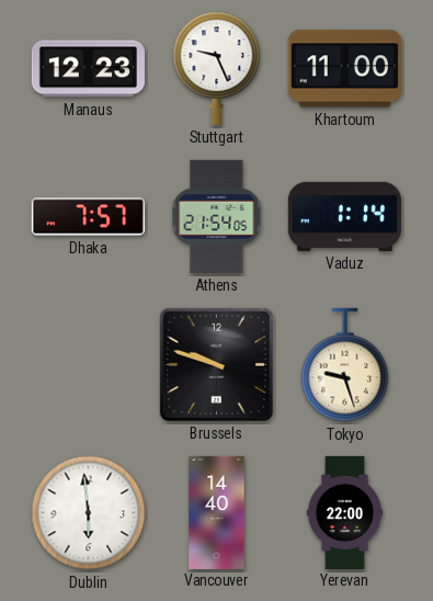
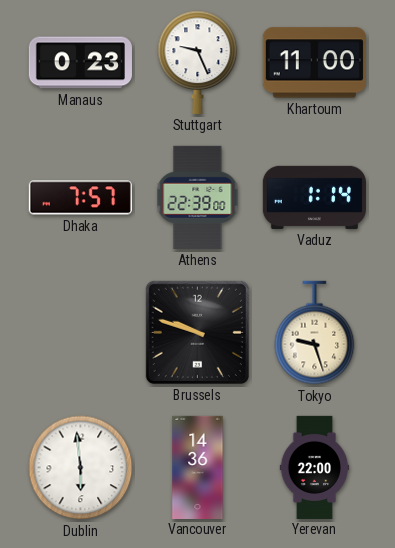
Manaus: 12:23 -> 0:23
Athens: 21:54 -> 22:39
Vancouver: 14:40 -> 14:36
